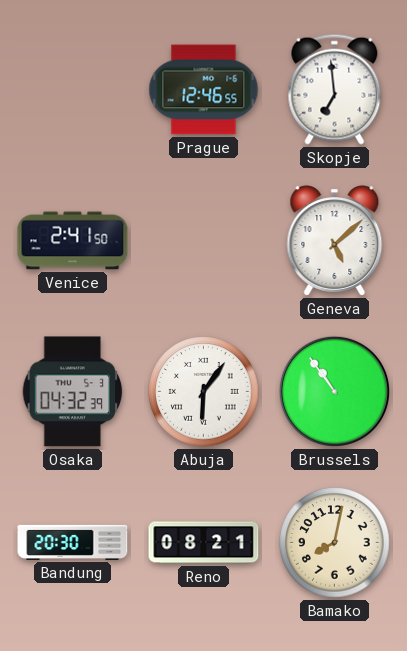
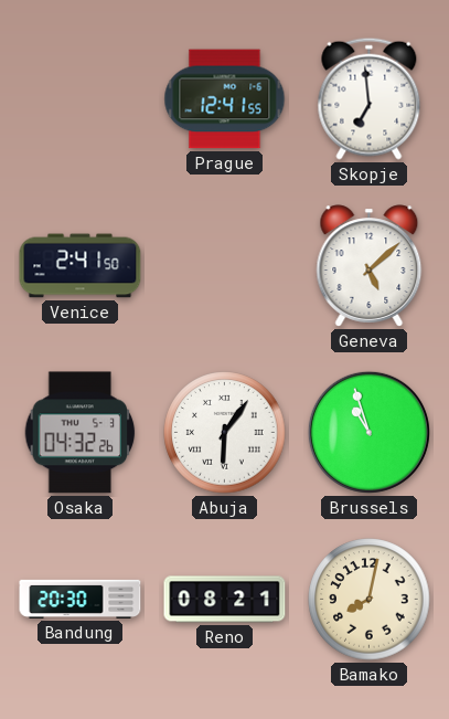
Prague: 12:46 -> 12:41
Osaka: 04:32:39 -> 04:32:26
Brussels: 10:54 -> 10:57
